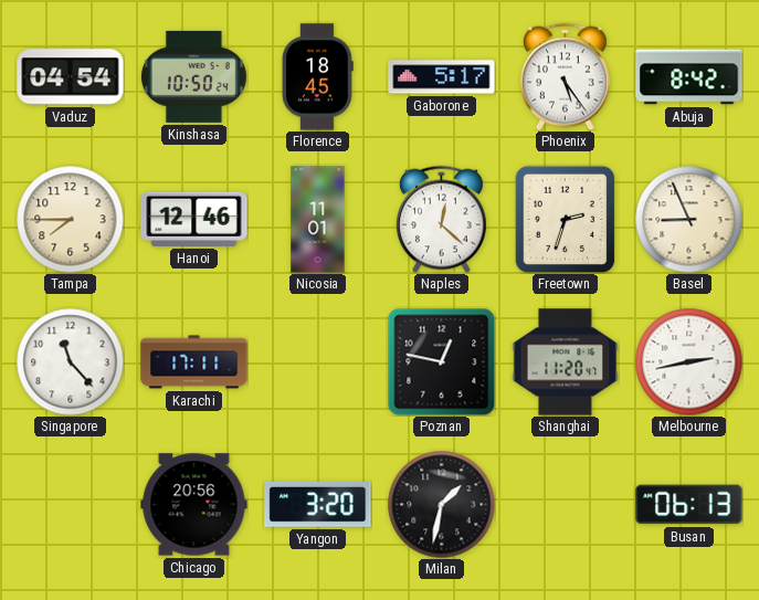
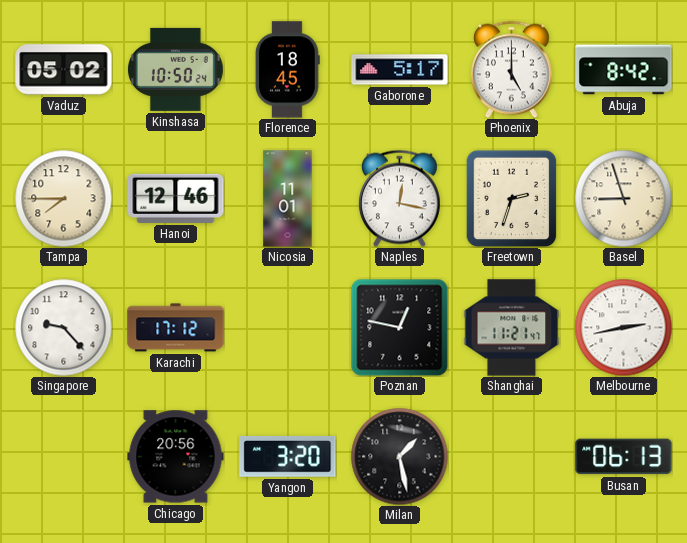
Vaduz: 04:54 -> 05:02
Phoenix: 5:24 -> 5:00
Naples: 12:22 -> 12:17
Basel: 8:56 -> 8:57
Singapore: 11:23 -> 9:23
Karachi: 17:11 -> 17:12
Shanghai: 11:20 -> 11:21
Milan: 1:32 -> 1:28
